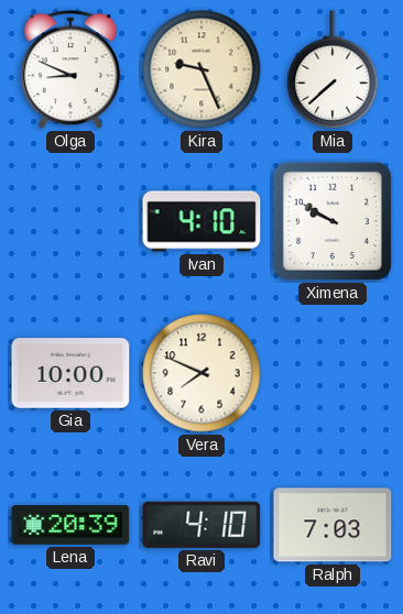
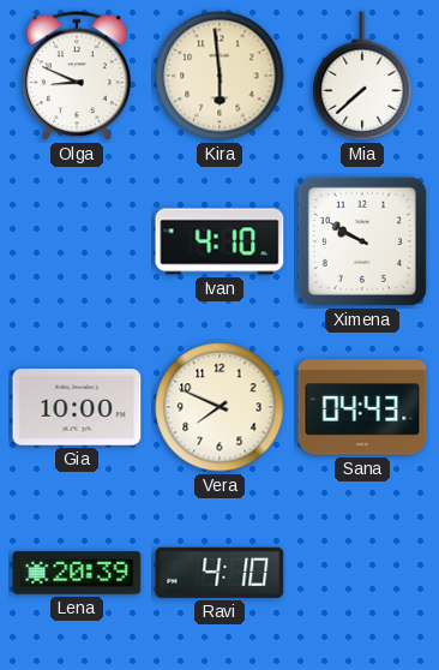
Kira: 9:26 -> 5:59
Sana: none -> 04:43
Ralph: 7:03 -> none
